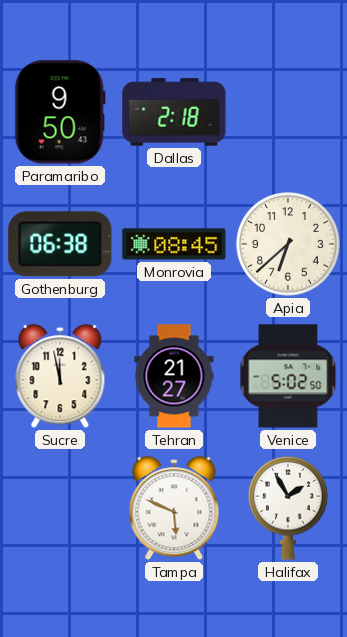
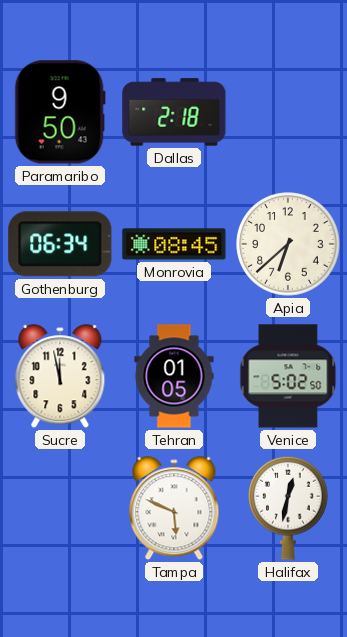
Gothenburg: 06:38 -> 06:34
Tehran: 21:27 -> 01:05
Halifax: 1:55 -> 12:32
